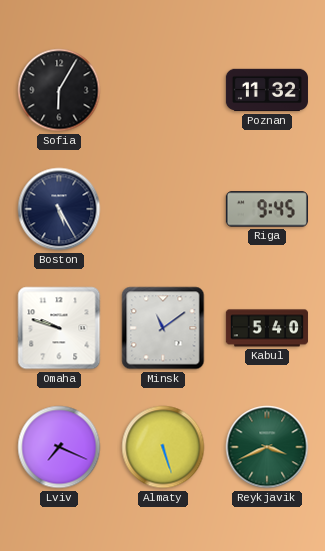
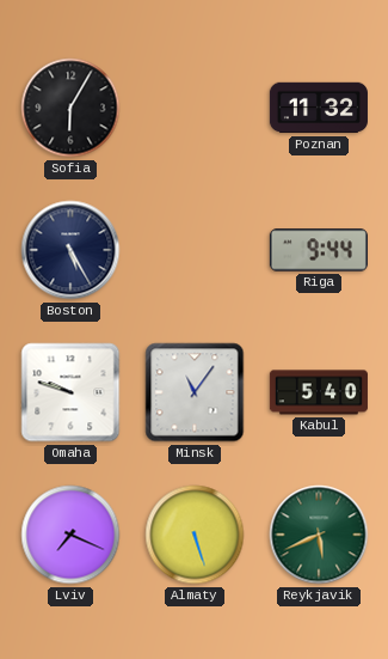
Riga: 9:45 -> 9:44
Minsk: 11:09 -> 11:06
Reykjavik: 3:41 -> 5:41
